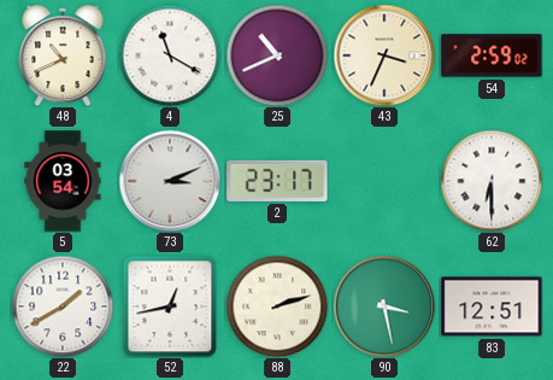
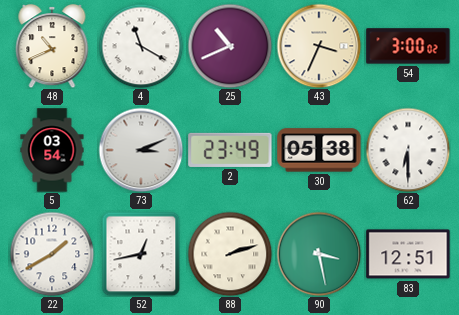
54: 2:59 -> 3:00
2: 23:17 -> 23:49
30: none -> 05:38
